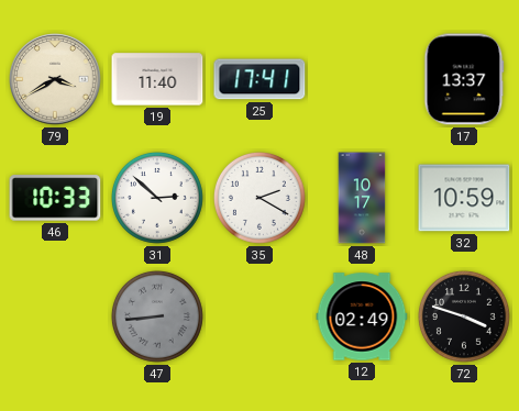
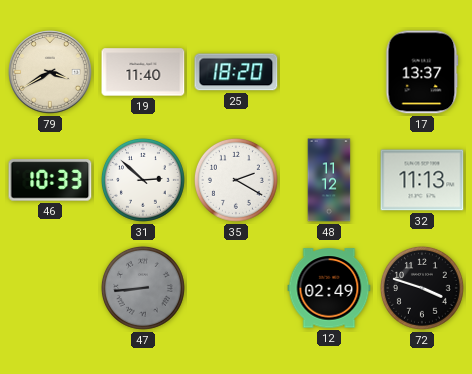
25: 17:41 -> 18:20
48: 10:17 -> 11:12
32: 10:59 -> 11:13
